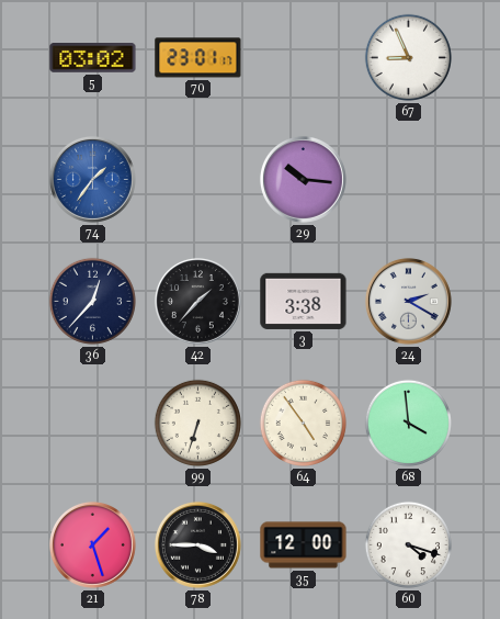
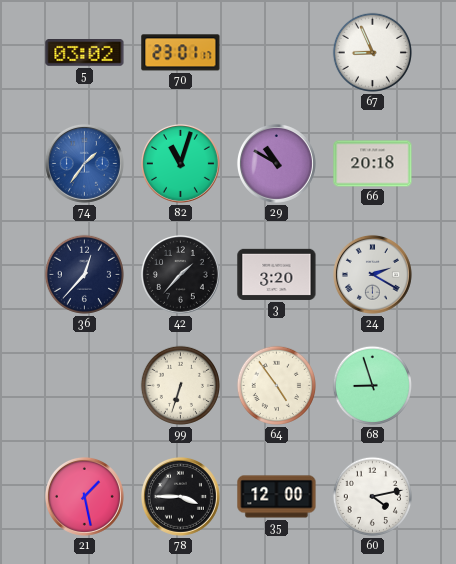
82: none -> 11:03
29: 10:16 -> 10:50
66: none -> 20:18
3: 3:38 -> 3:20
68: 3:59 -> 8:57
21: 1:27 -> 1:28
60: 4:18 -> 4:13
